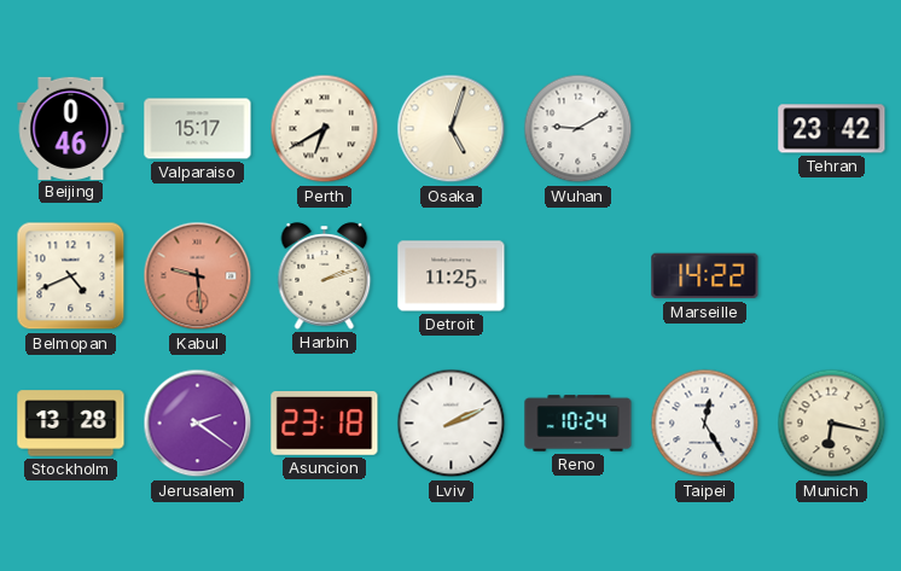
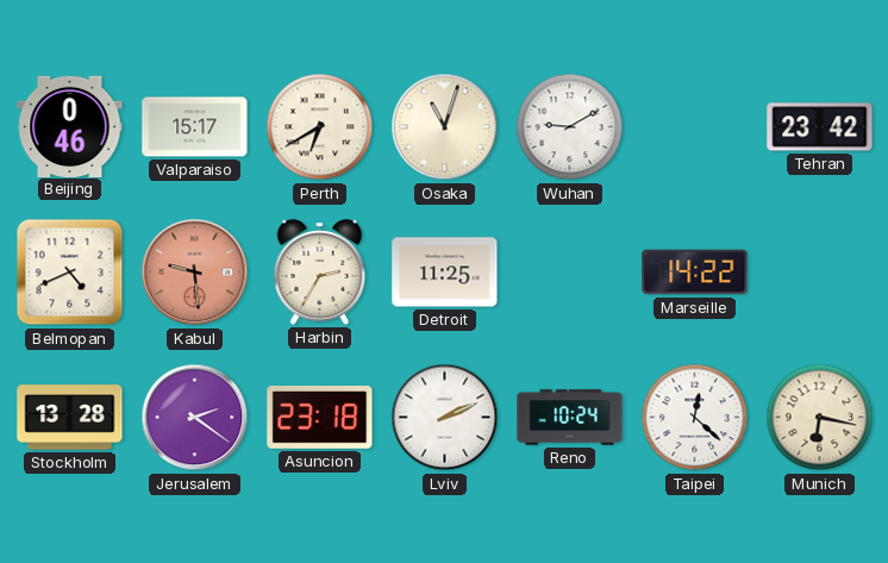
Osaka: 5:03 -> 11:03
Harbin: 2:12 -> 2:35
Taipei: 12:25 -> 12:22
